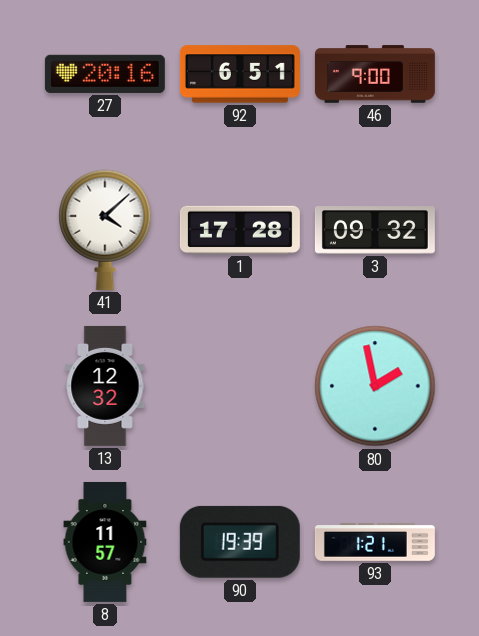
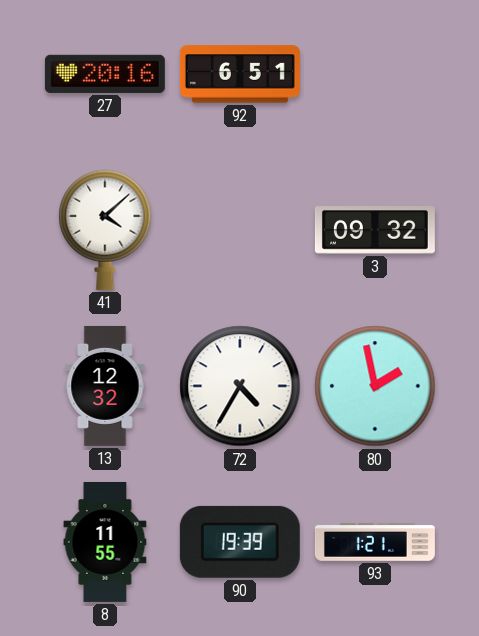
46: 9:00 -> none
1: 17:28 -> none
72: none -> 4:35
8: 11:57 -> 11:55
